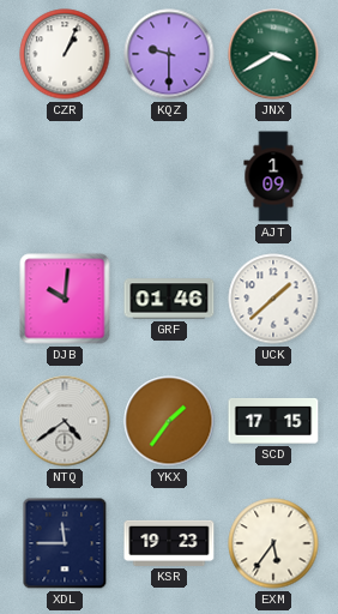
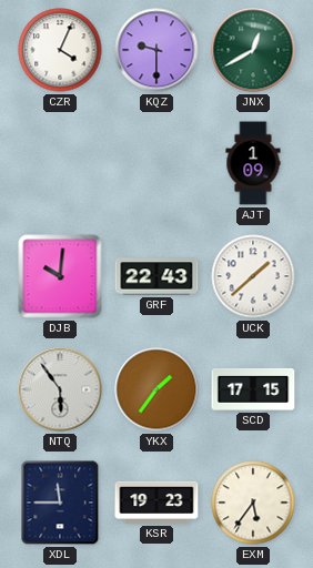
CZR: 1:04 -> 4:04
JNX: 3:40 -> 12:40
GRF: 01:46 -> 22:43
NTQ: 4:39 -> 5:54
